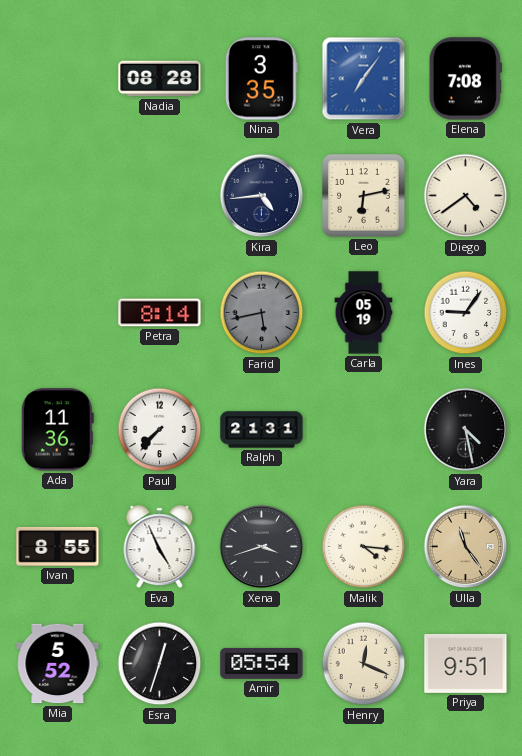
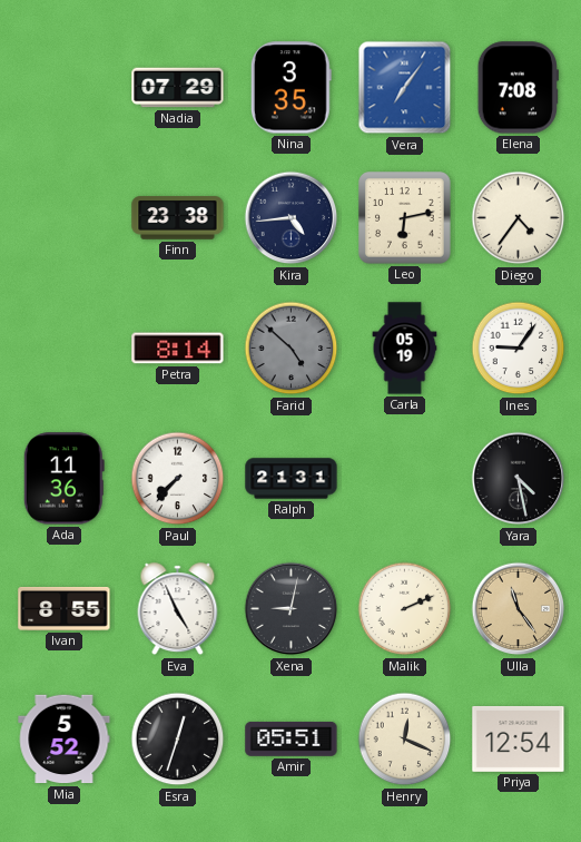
Nadia: 08:28 -> 07:29
Finn: none -> 23:38
Diego: 4:39 -> 4:36
Farid: 5:43 -> 4:52
Xena: 3:42 -> 9:02
Malik: 4:16 -> 2:11
Amir: 05:54 -> 05:51
Priya: 9:51 -> 12:54
